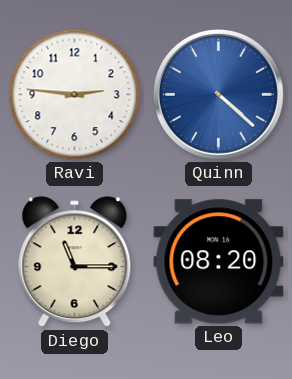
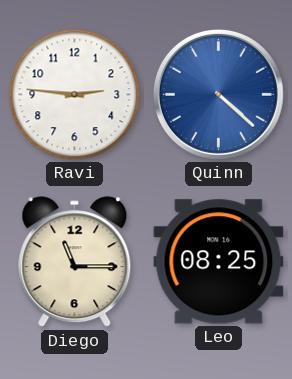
Leo: 08:20 -> 08:25
